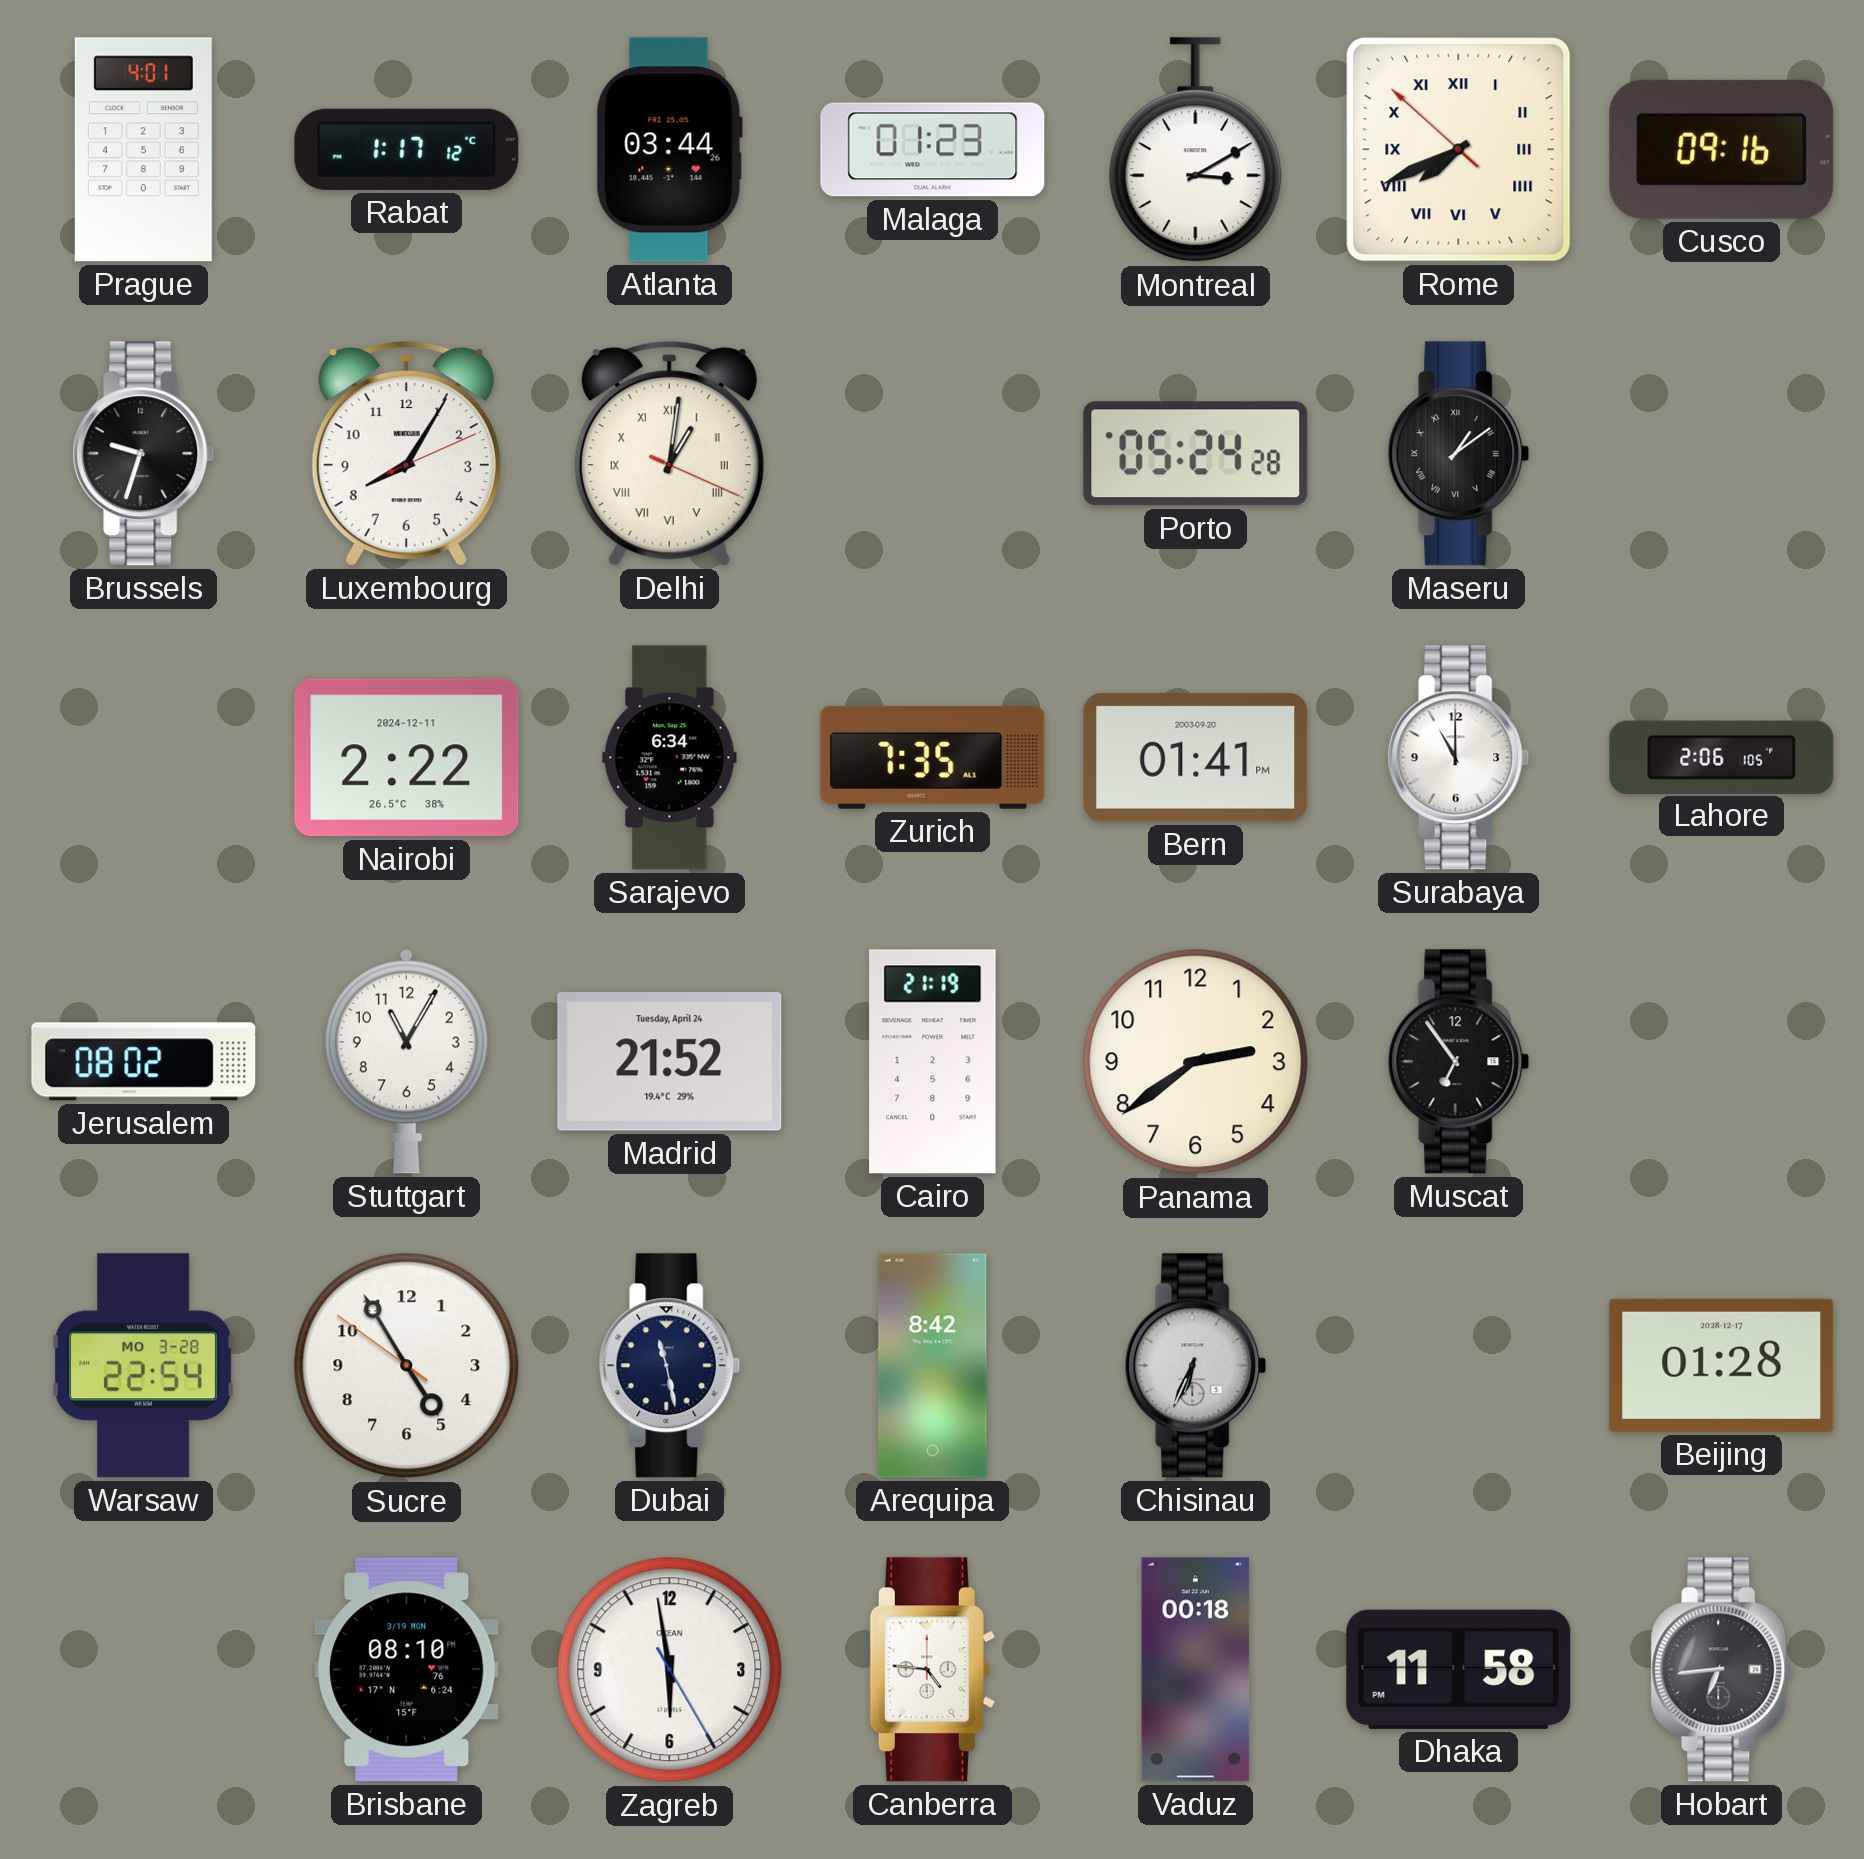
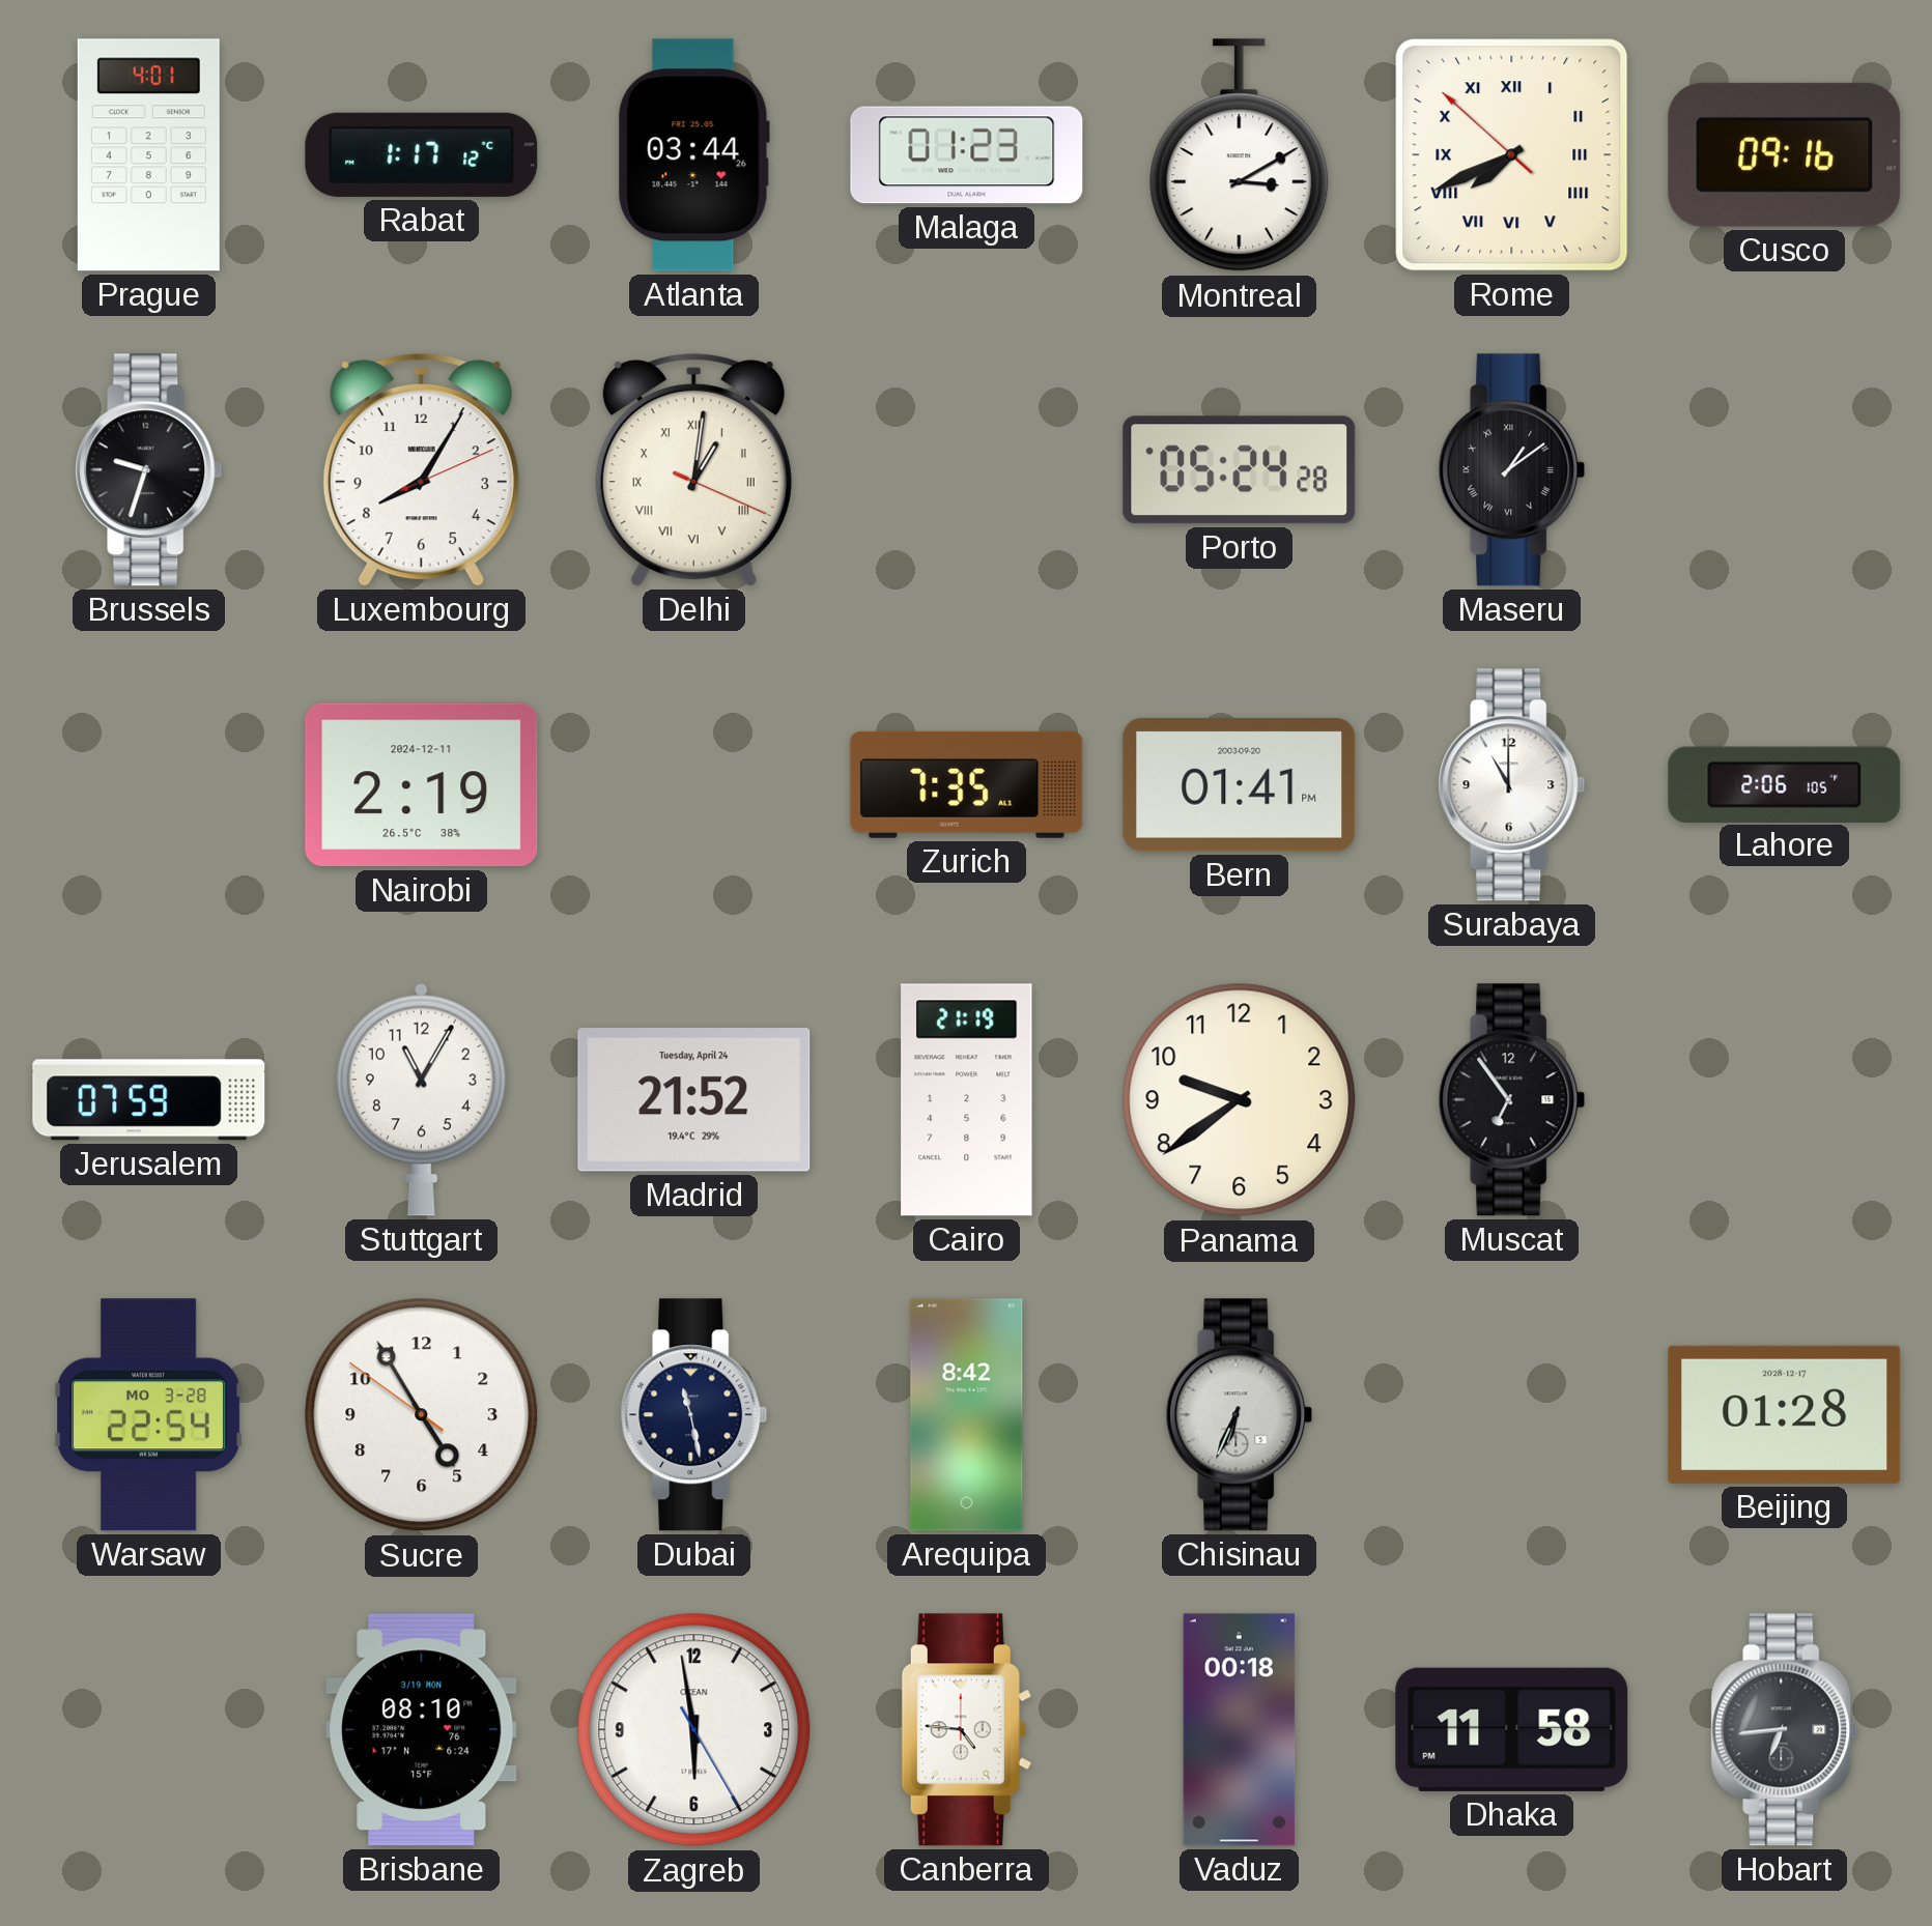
Nairobi: 2:22 -> 2:19
Sarajevo: 6:34 -> none
Jerusalem: 08:02 -> 07:59
Panama: 2:39 -> 9:39
